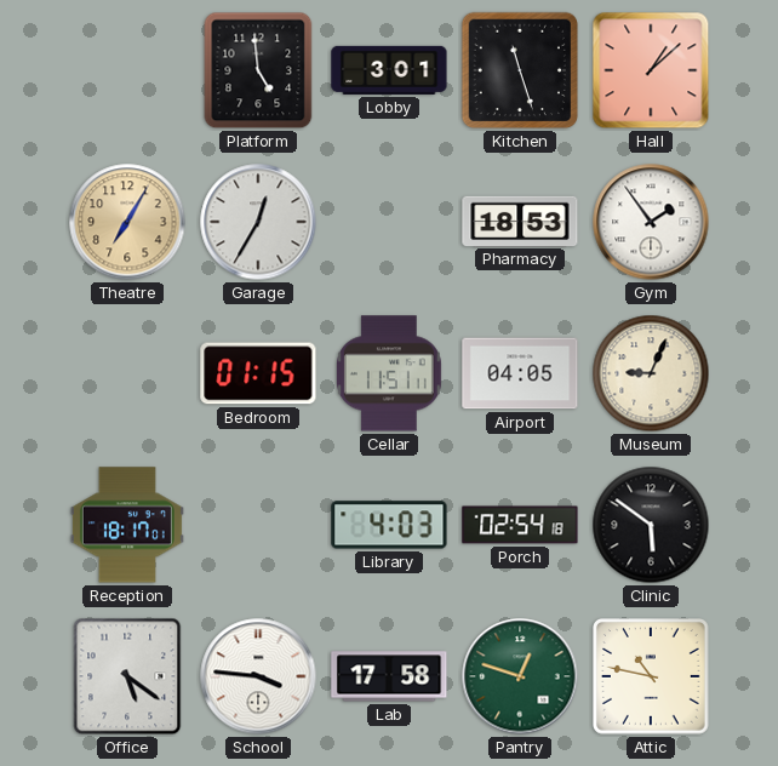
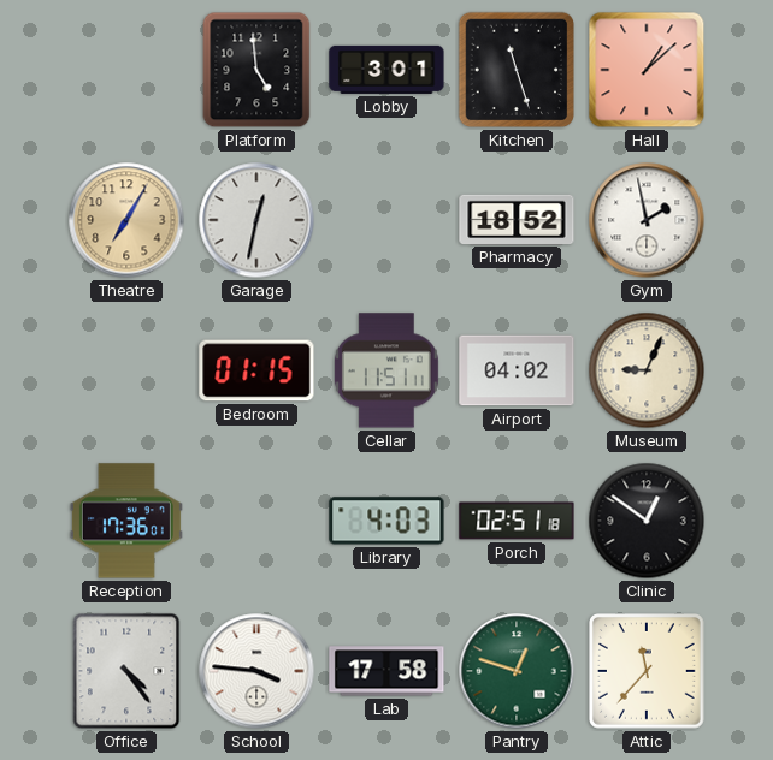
Garage: 12:35 -> 12:32
Pharmacy: 18:53 -> 18:52
Gym: 1:54 -> 1:58
Airport: 04:05 -> 04:02
Reception: 18:17 -> 17:36
Porch: 02:54 -> 02:51
Clinic: 5:51 -> 12:51
Office: 5:21 -> 4:24
Attic: 10:47 -> 11:37
